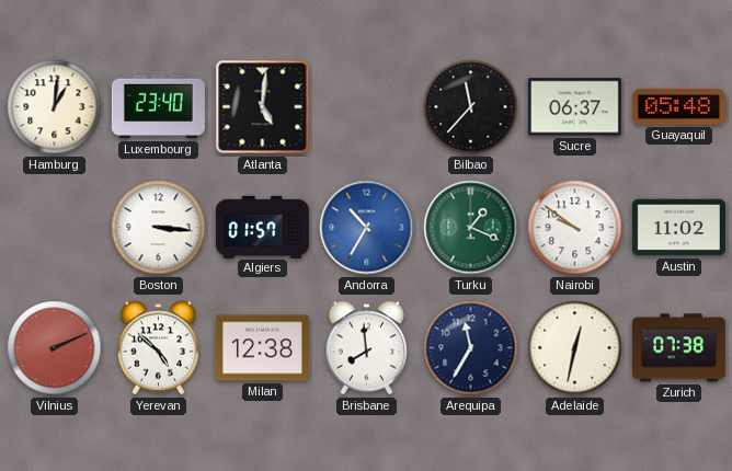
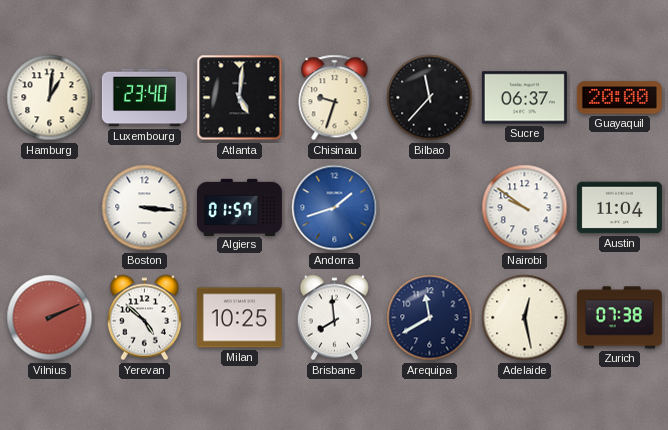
Chisinau: none -> 9:33
Guayaquil: 05:48 -> 20:00
Andorra: 10:35 -> 1:42
Turku: 1:19 -> none
Austin: 11:02 -> 11:04
Milan: 12:38 -> 10:25
Arequipa: 11:35 -> 11:40
Adelaide: 12:32 -> 12:28
